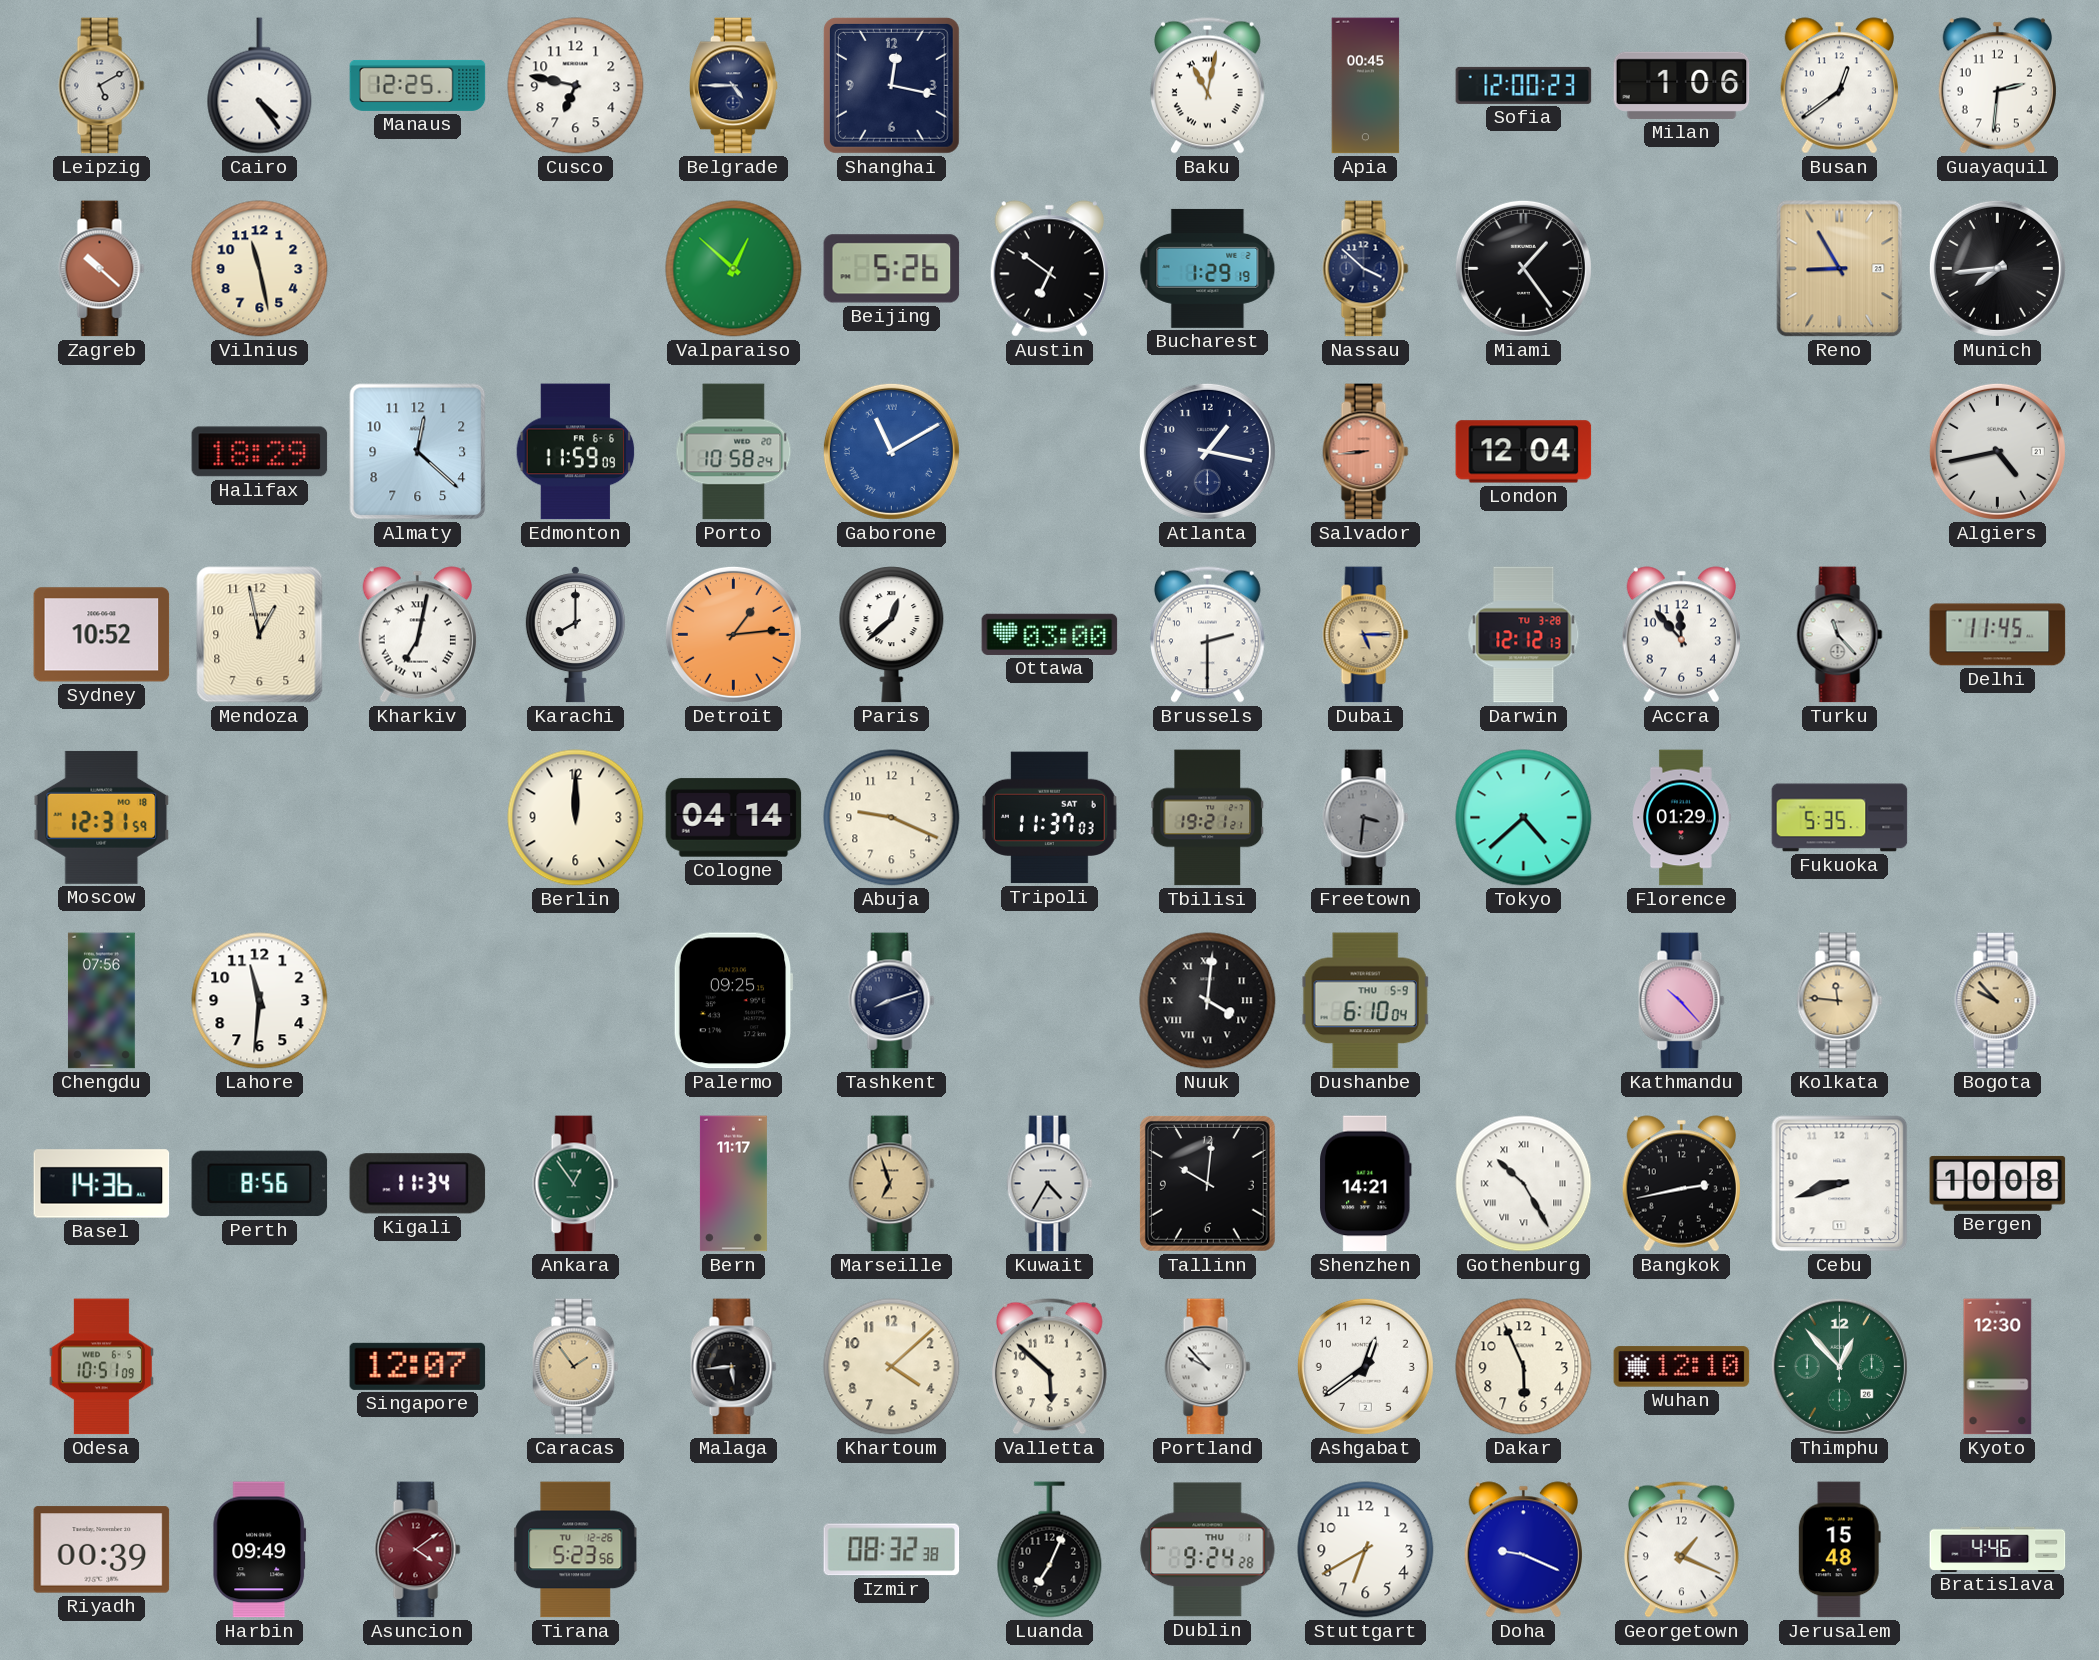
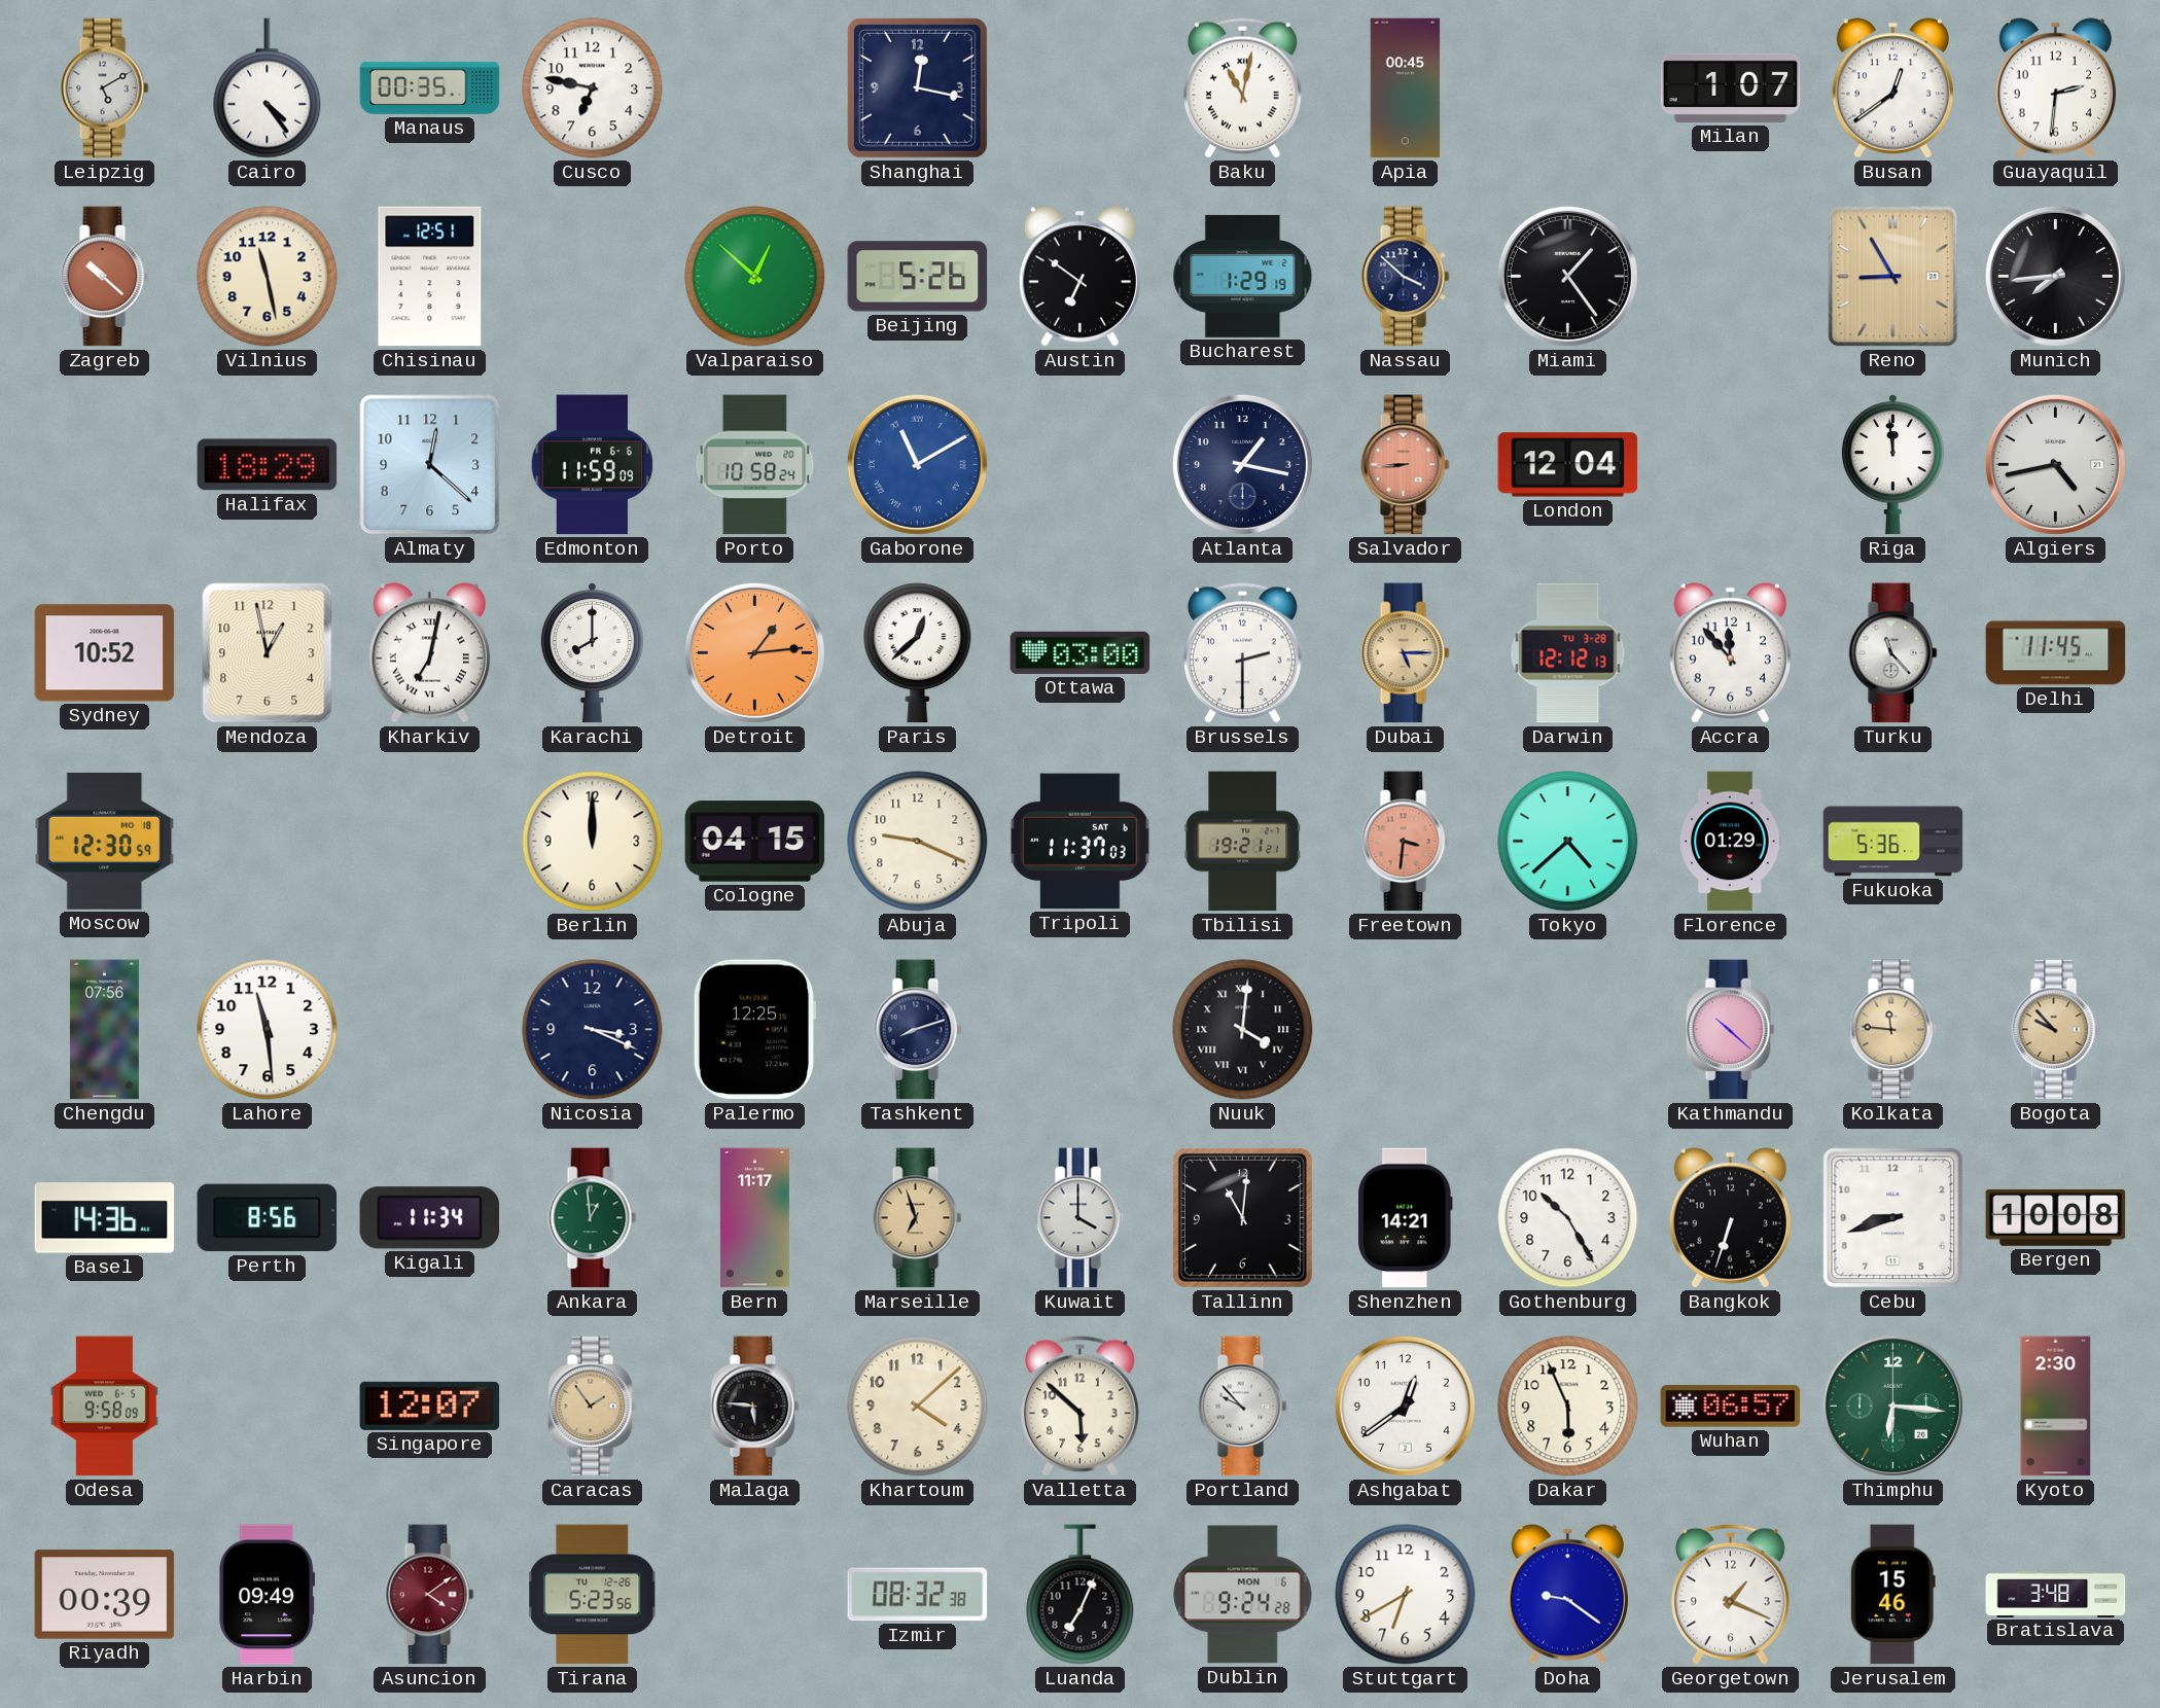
Manaus: 12:25 -> 00:35
Belgrade: 4:45 -> none
Sofia: 12:00 -> none
Milan: 1:06 -> 1:07
Chisinau: none -> 12:51
Riga: none -> 11:59
Moscow: 12:31 -> 12:30
Cologne: 04:14 -> 04:15
Freetown dial: grey -> salmon
Fukuoka: 5:35 -> 5:36
Lahore: 11:31 -> 11:29
Nicosia: none -> 3:19
Palermo: 09:25 -> 12:25
Dushanbe: 6:10 -> none
Kathmandu: 10:23 -> 10:22
Ankara: 12:54 -> 12:59
Kuwait: 4:35 -> 4:00
Tallinn: 10:01 -> 11:01
Gothenburg numerals: Roman -> Arabic
Bangkok: 2:43 -> 6:33
Odesa: 10:51 -> 9:58
Malaga: 5:44 -> 5:46
Wuhan: 12:10 -> 06:57
Thimphu: 12:53 -> 6:16
Kyoto: 12:30 -> 2:30
Dublin date: THU 1 -> MON 6
Doha: 9:19 -> 9:21
Jerusalem: 15:48 -> 15:46
Bratislava: 4:46 -> 3:48
